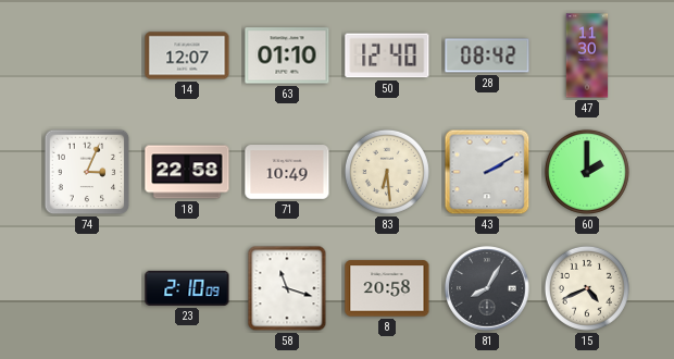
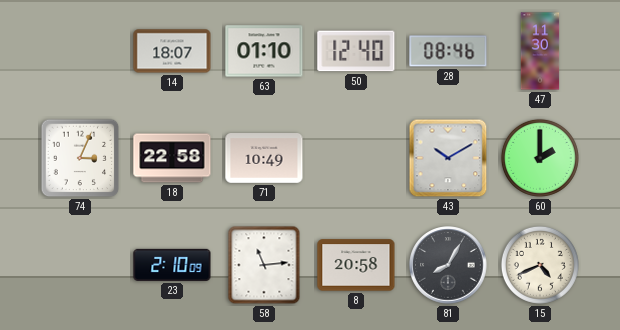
14: 12:07 -> 18:07
28: 08:42 -> 08:46
83: 6:29 -> none
43: 2:10 -> 10:10
58: 11:18 -> 11:14
